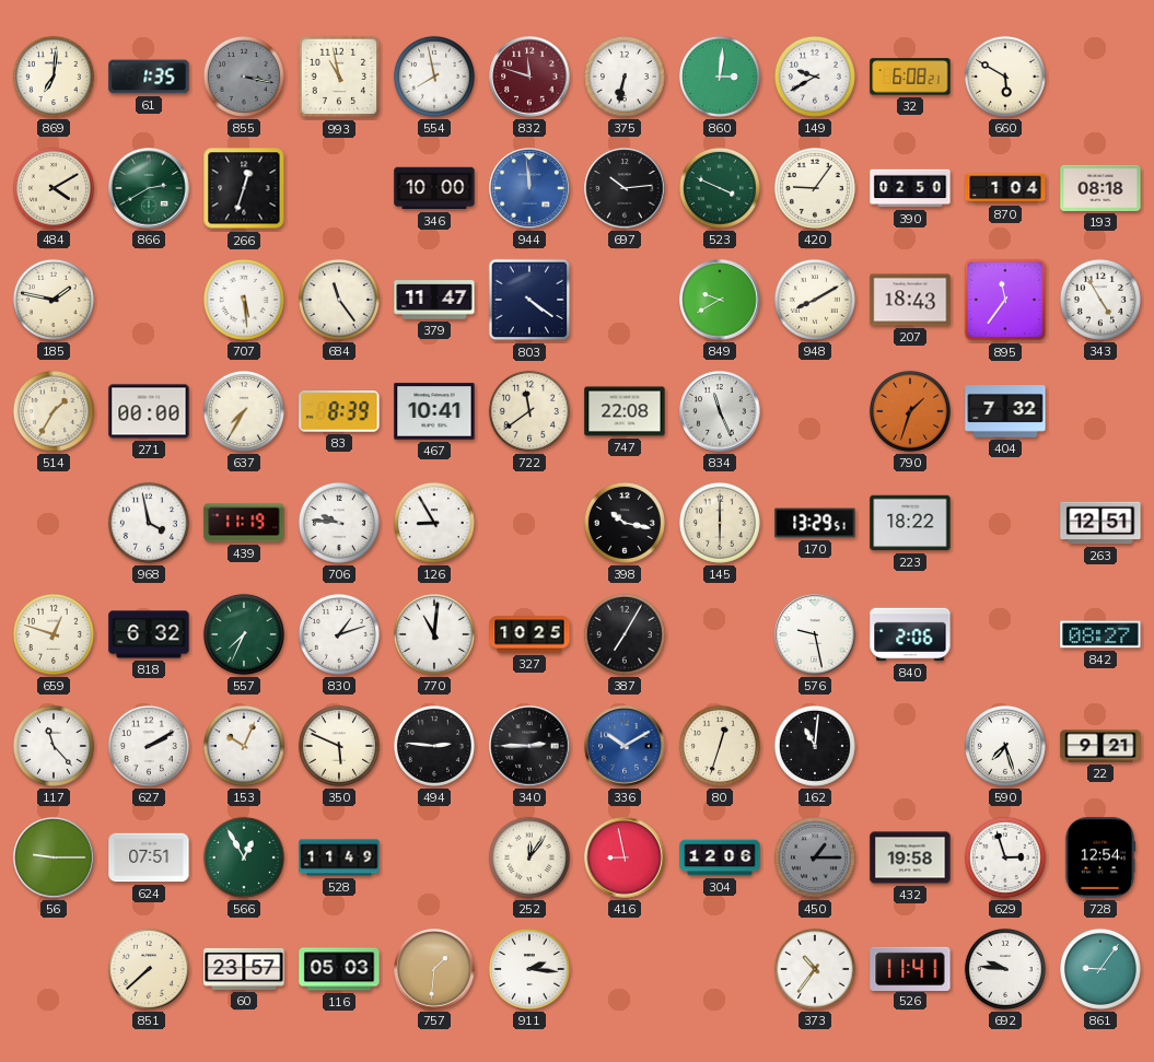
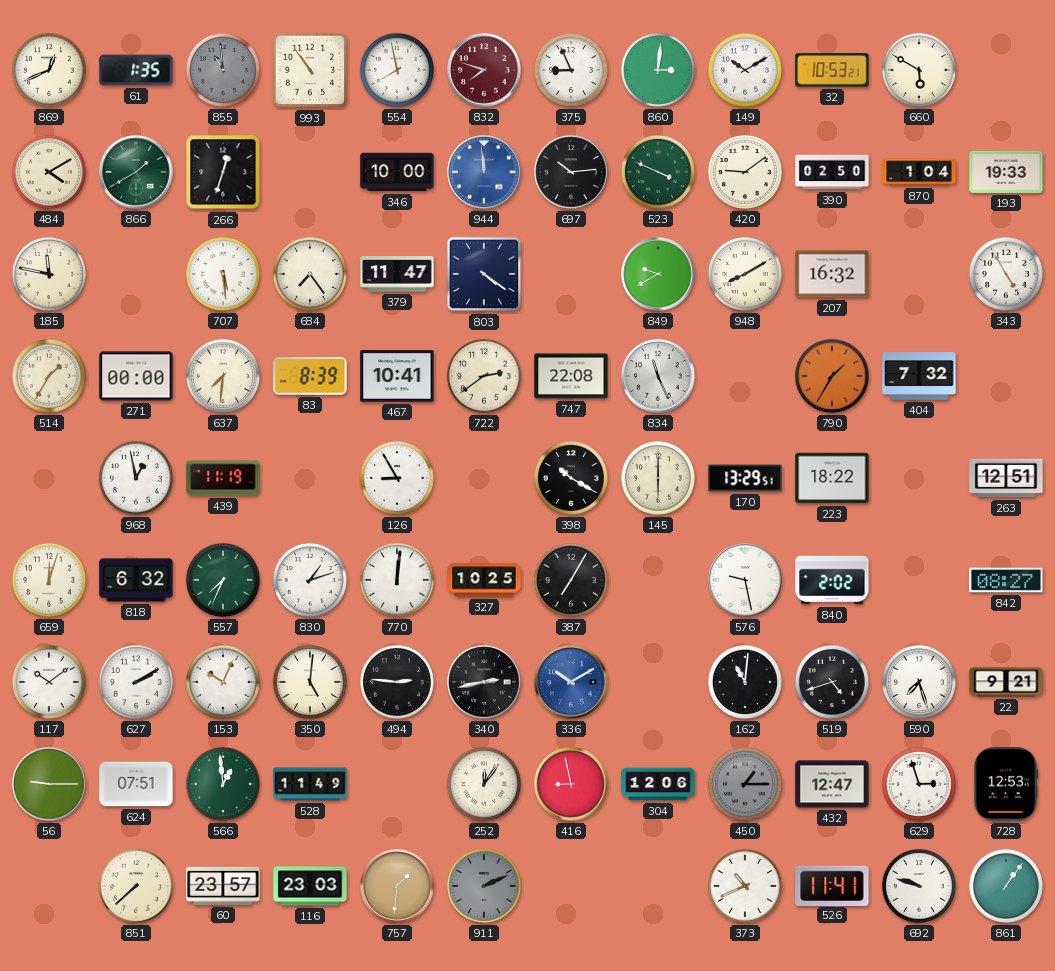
869: 7:01 -> 12:41
855: 3:17 -> 10:59
993: 10:58 -> 10:54
832: 11:48 -> 7:48
375: 6:32 -> 8:56
149: 9:40 -> 10:10
32: 6:08 -> 10:53
866: 2:40 -> 1:40
420: 9:06 -> 9:09
193: 08:18 -> 19:33
185: 1:47 -> 11:47
684: 11:24 -> 7:24
207: 18:43 -> 16:32
895: 11:36 -> none
637: 7:35 -> 7:31
722: 11:39 -> 2:39
790: 1:33 -> 1:35
968: 3:58 -> 12:58
706: 9:46 -> none
398: 10:17 -> 10:20
659: 12:48 -> 12:03
770: 11:01 -> 12:01
840: 2:06 -> 2:02
117: 11:23 -> 10:09
350: 5:49 -> 5:01
340: 2:45 -> 2:43
80: 12:33 -> none
519: none -> 4:42
566: 12:55 -> 12:59
432: 19:58 -> 12:47
728: 12:54 -> 12:53
116: 05:03 -> 23:03
911: 2:16 -> 2:11
911 dial: white -> grey
373: 10:36 -> 10:41
692: 9:46 -> 9:48
861: 9:06 -> 1:06
